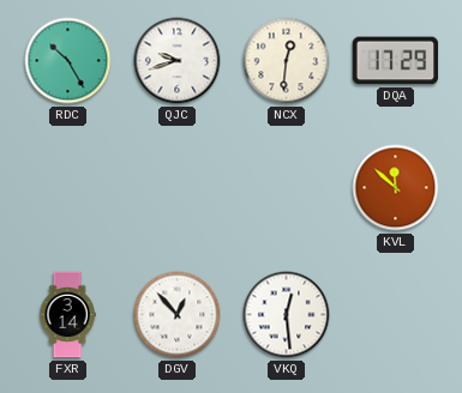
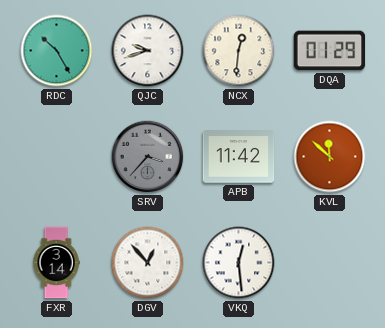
DQA: 17:29 -> 01:29
SRV: none -> 3:37
APB: none -> 11:42
